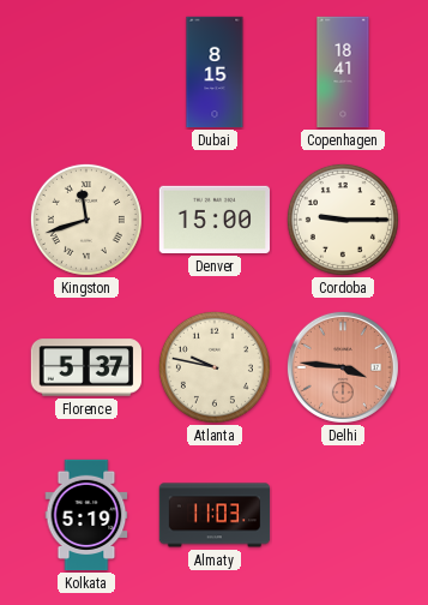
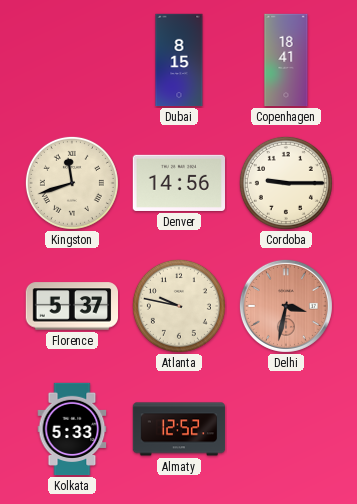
Denver: 15:00 -> 14:56
Delhi: 3:46 -> 3:32
Kolkata: 5:19 -> 5:33
Almaty: 11:03 -> 12:52
